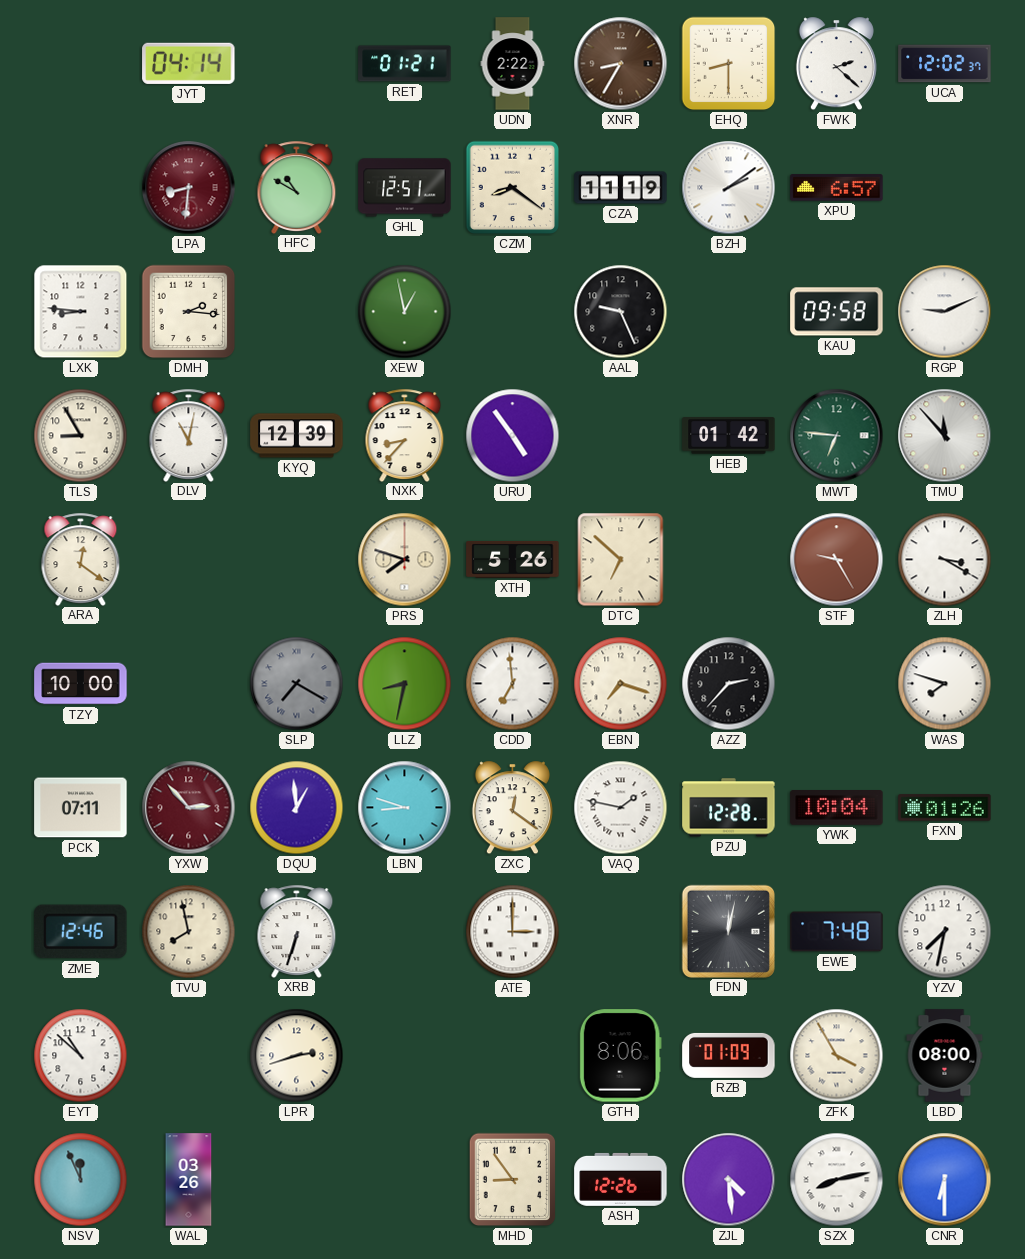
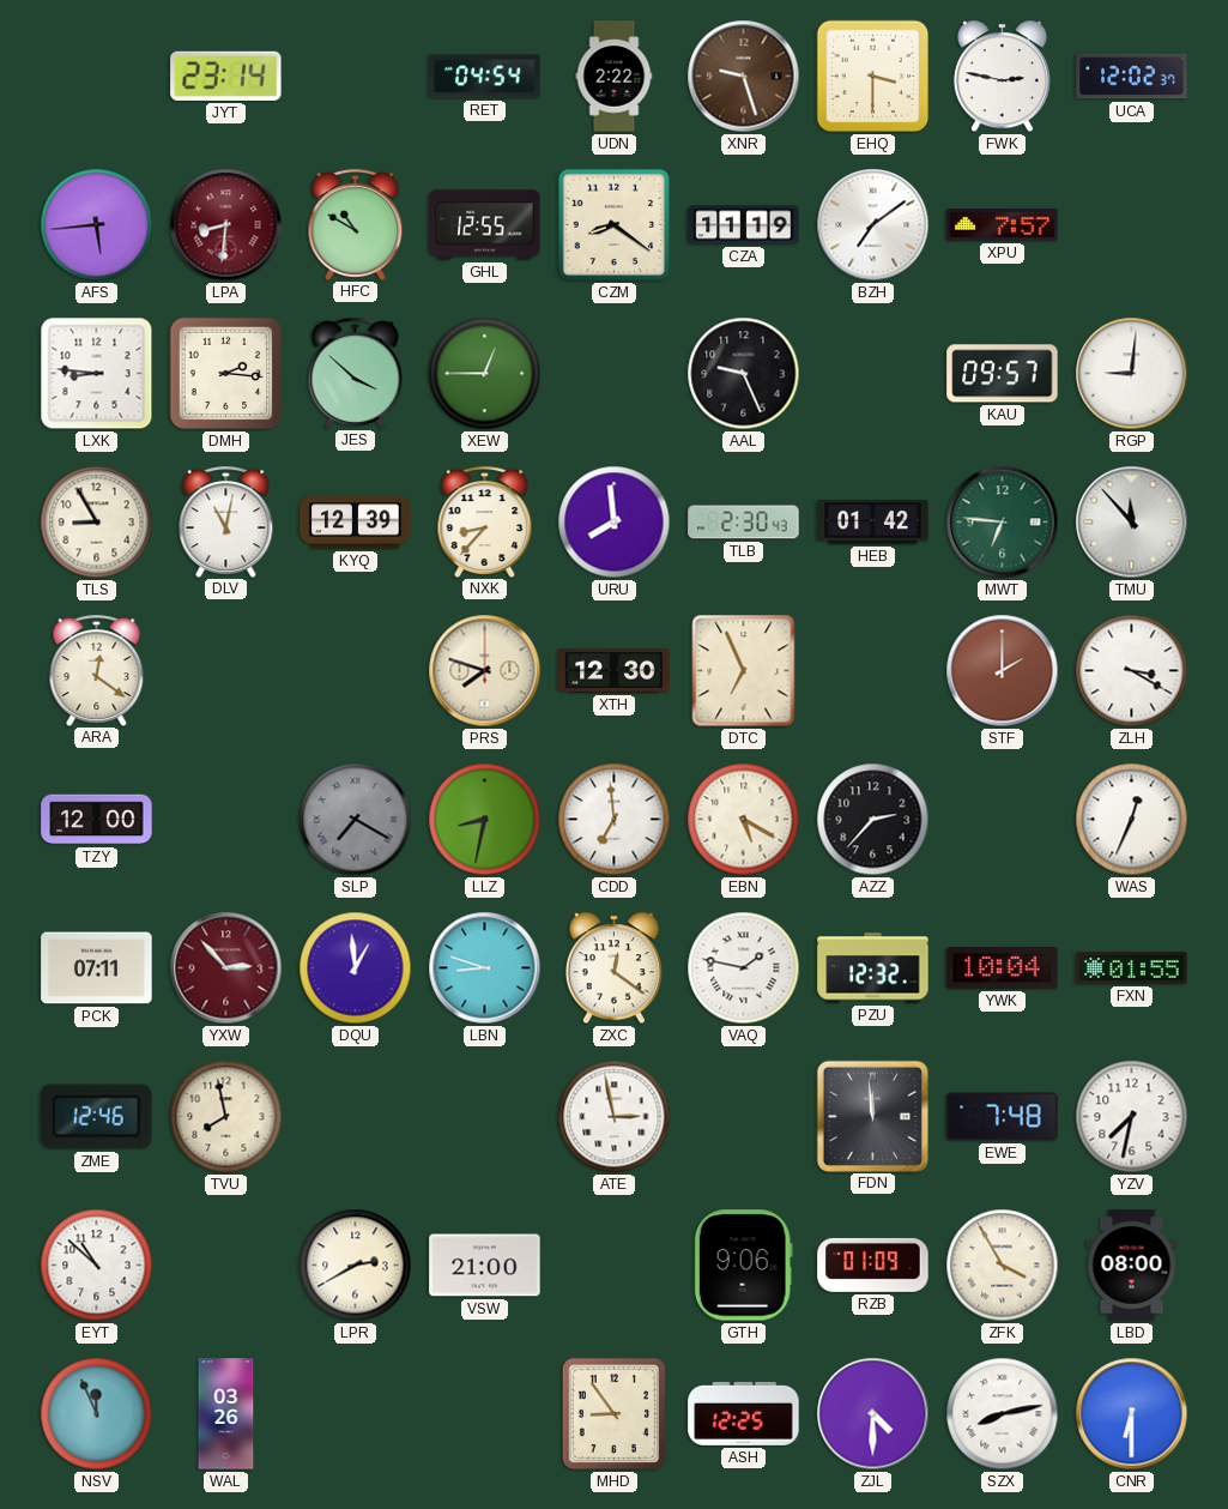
JYT: 04:14 -> 23:14
RET: 01:21 -> 04:54
XNR: 8:35 -> 9:27
EHQ: 8:30 -> 3:30
FWK: 2:22 -> 2:47
AFS: none -> 5:44
GHL: 12:51 -> 12:55
BZH: 2:09 -> 7:09
XPU: 6:57 -> 7:57
JES: none -> 3:52
XEW: 12:58 -> 12:45
KAU: 09:58 -> 09:57
RGP: 9:11 -> 9:01
URU: 4:54 -> 7:59
TLB: none -> 2:30
XTH: 5:26 -> 12:30
DTC: 6:52 -> 6:56
STF: 9:25 -> 2:00
TZY: 10:00 -> 12:00
EBN: 7:18 -> 5:20
WAS: 7:48 -> 12:34
PZU: 12:28 -> 12:32
FXN: 01:26 -> 01:55
XRB: 6:33 -> none
ATE: 3:00 -> 2:58
FDN: 12:02 -> 11:59
LPR: 2:42 -> 2:40
VSW: none -> 21:00
GTH: 8:06 -> 9:06
ASH: 12:26 -> 12:25
ZJL: 4:29 -> 4:30
